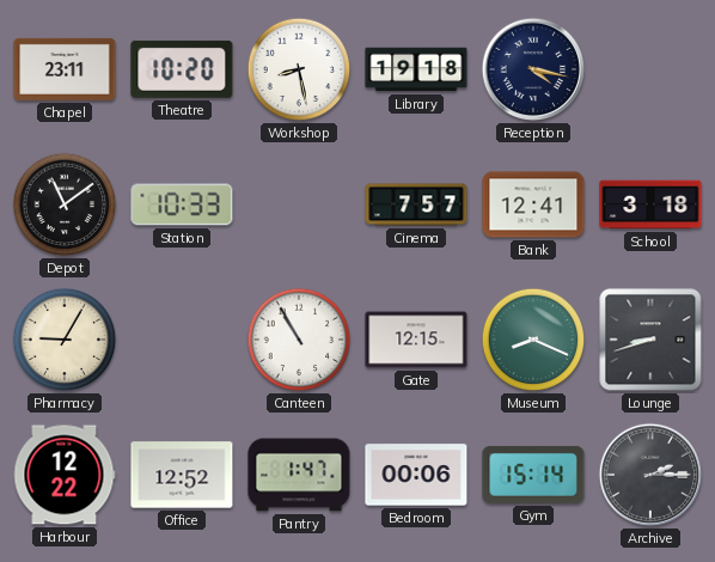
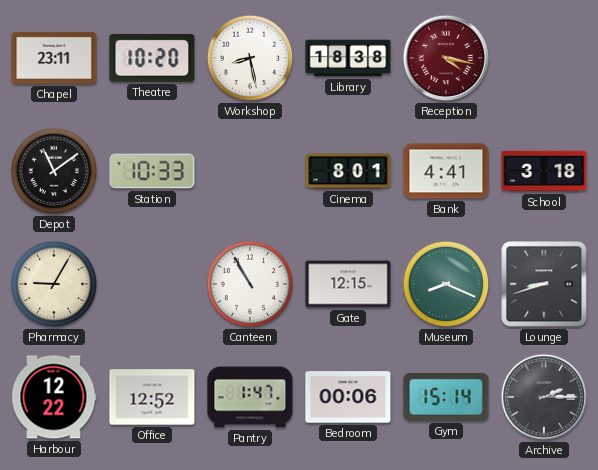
Library: 19:18 -> 18:38
Reception dial: navy -> burgundy
Cinema: 7:57 -> 8:01
Bank: 12:41 -> 4:41
